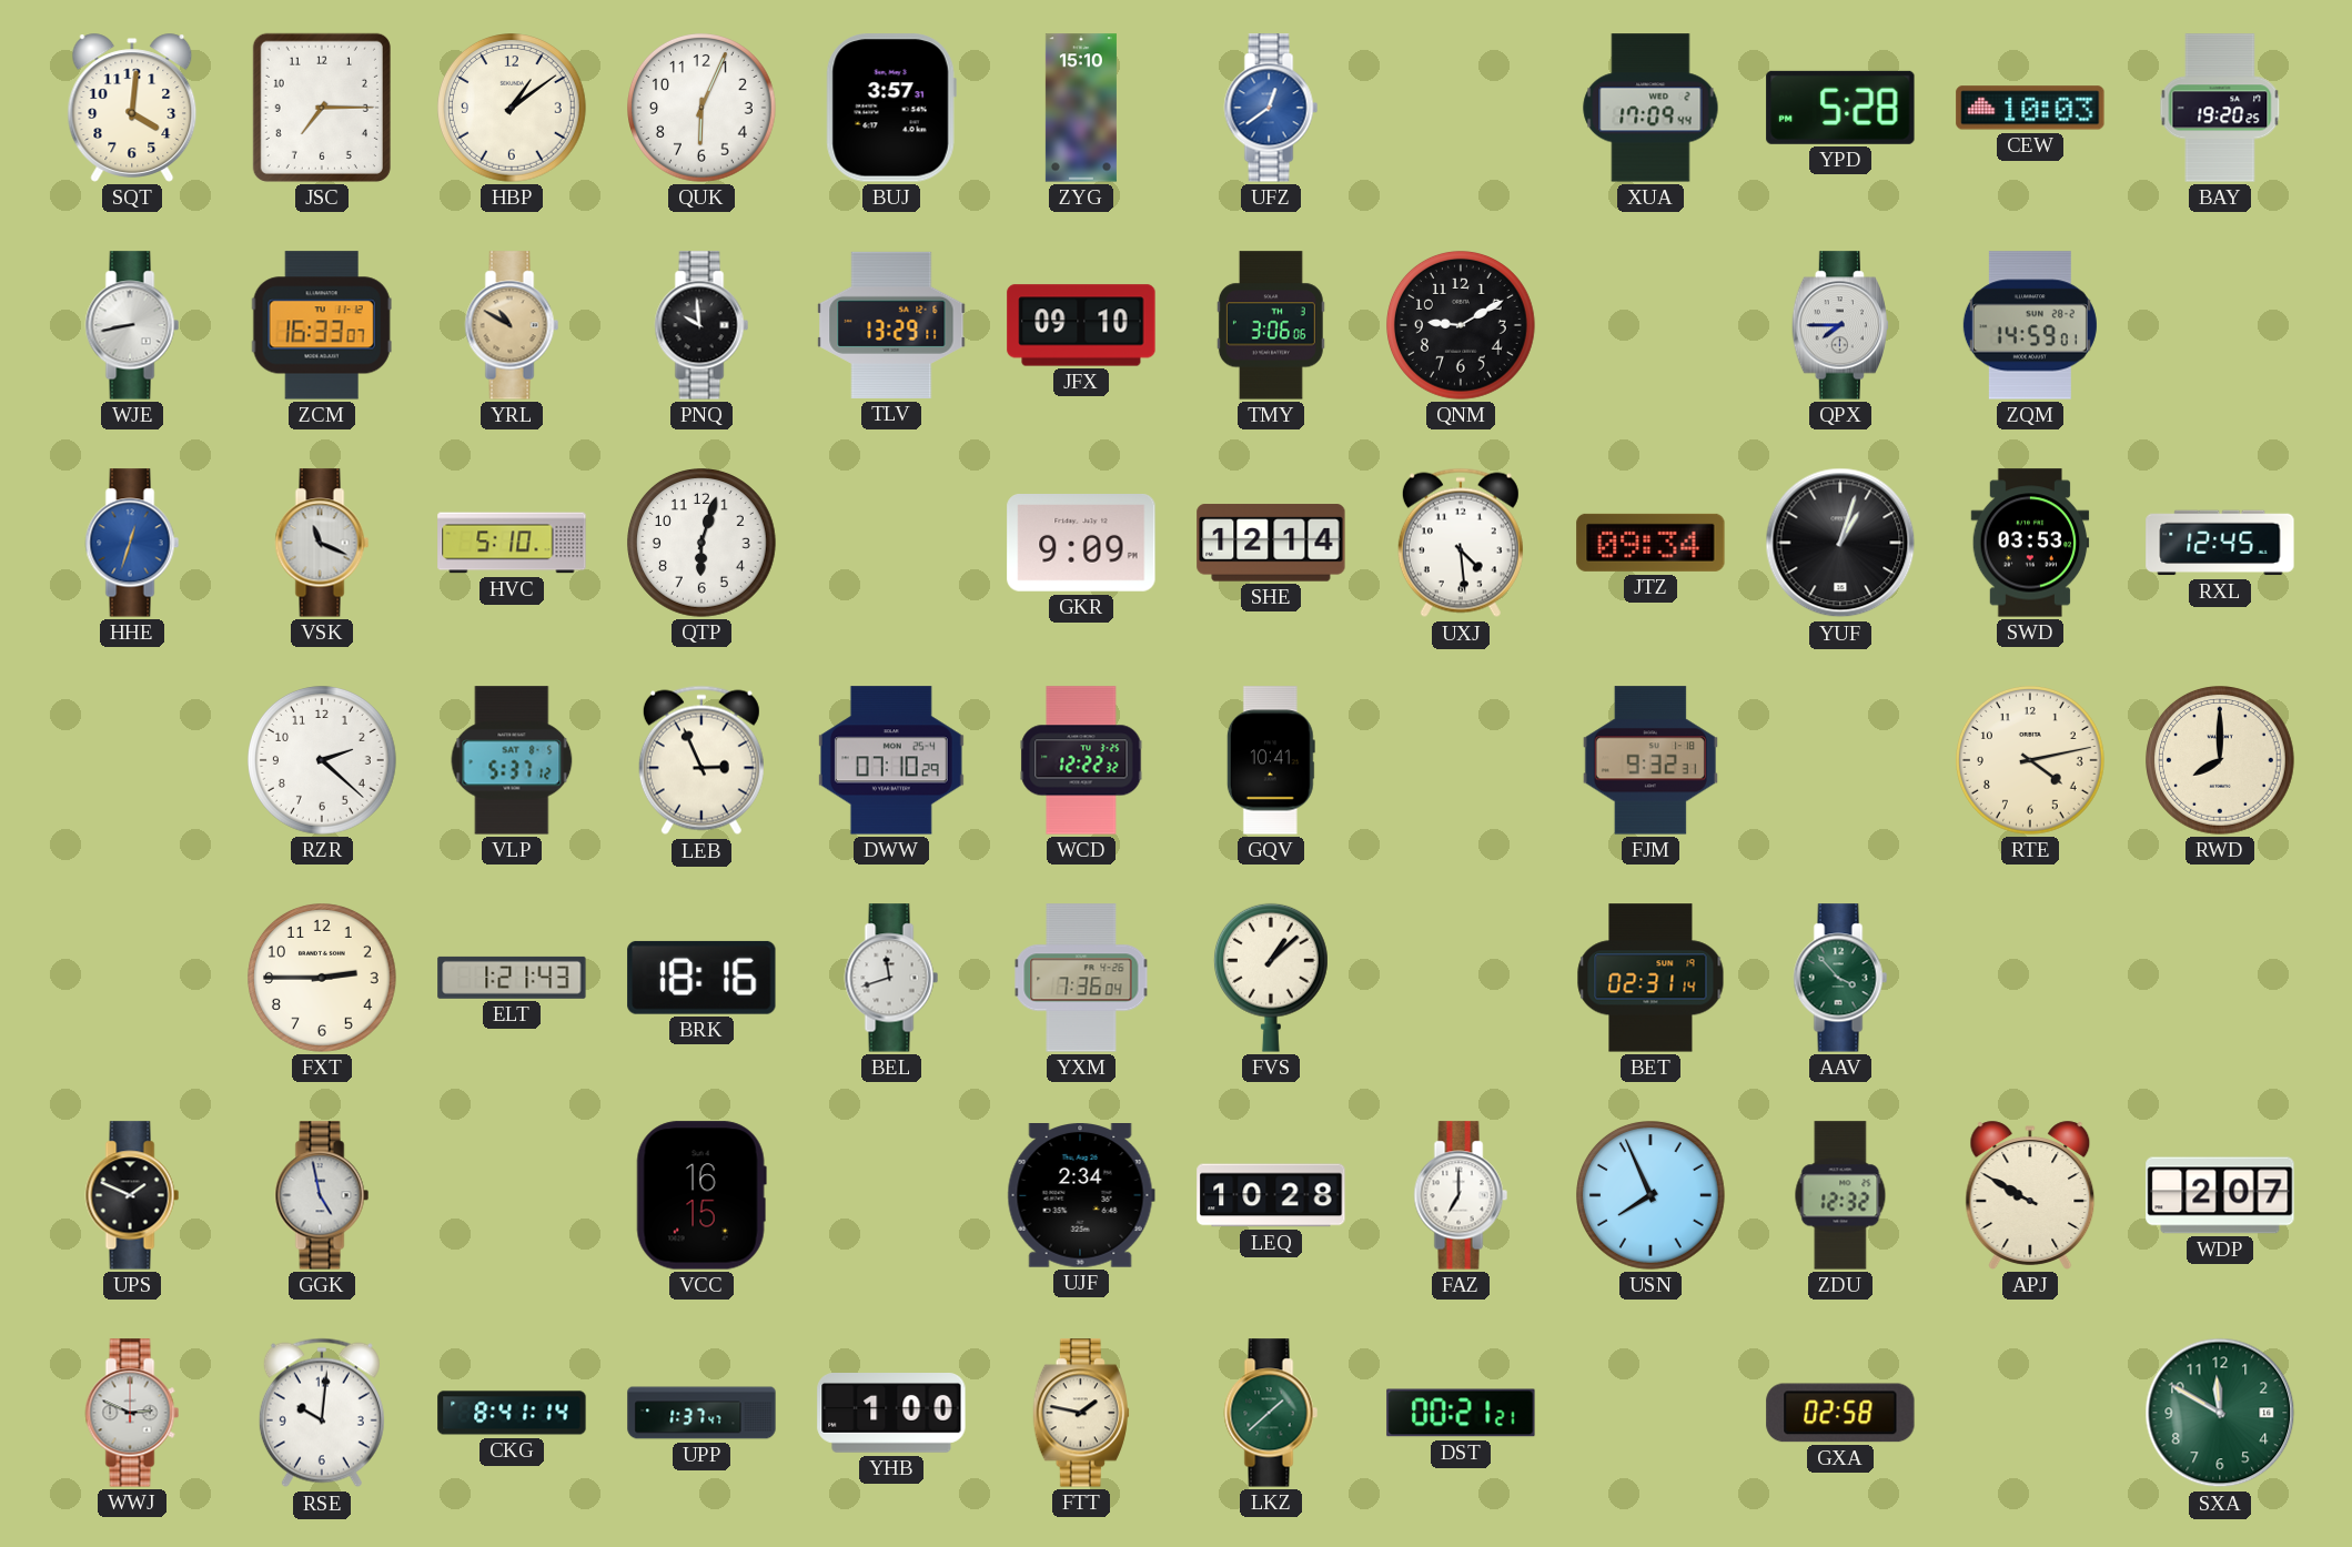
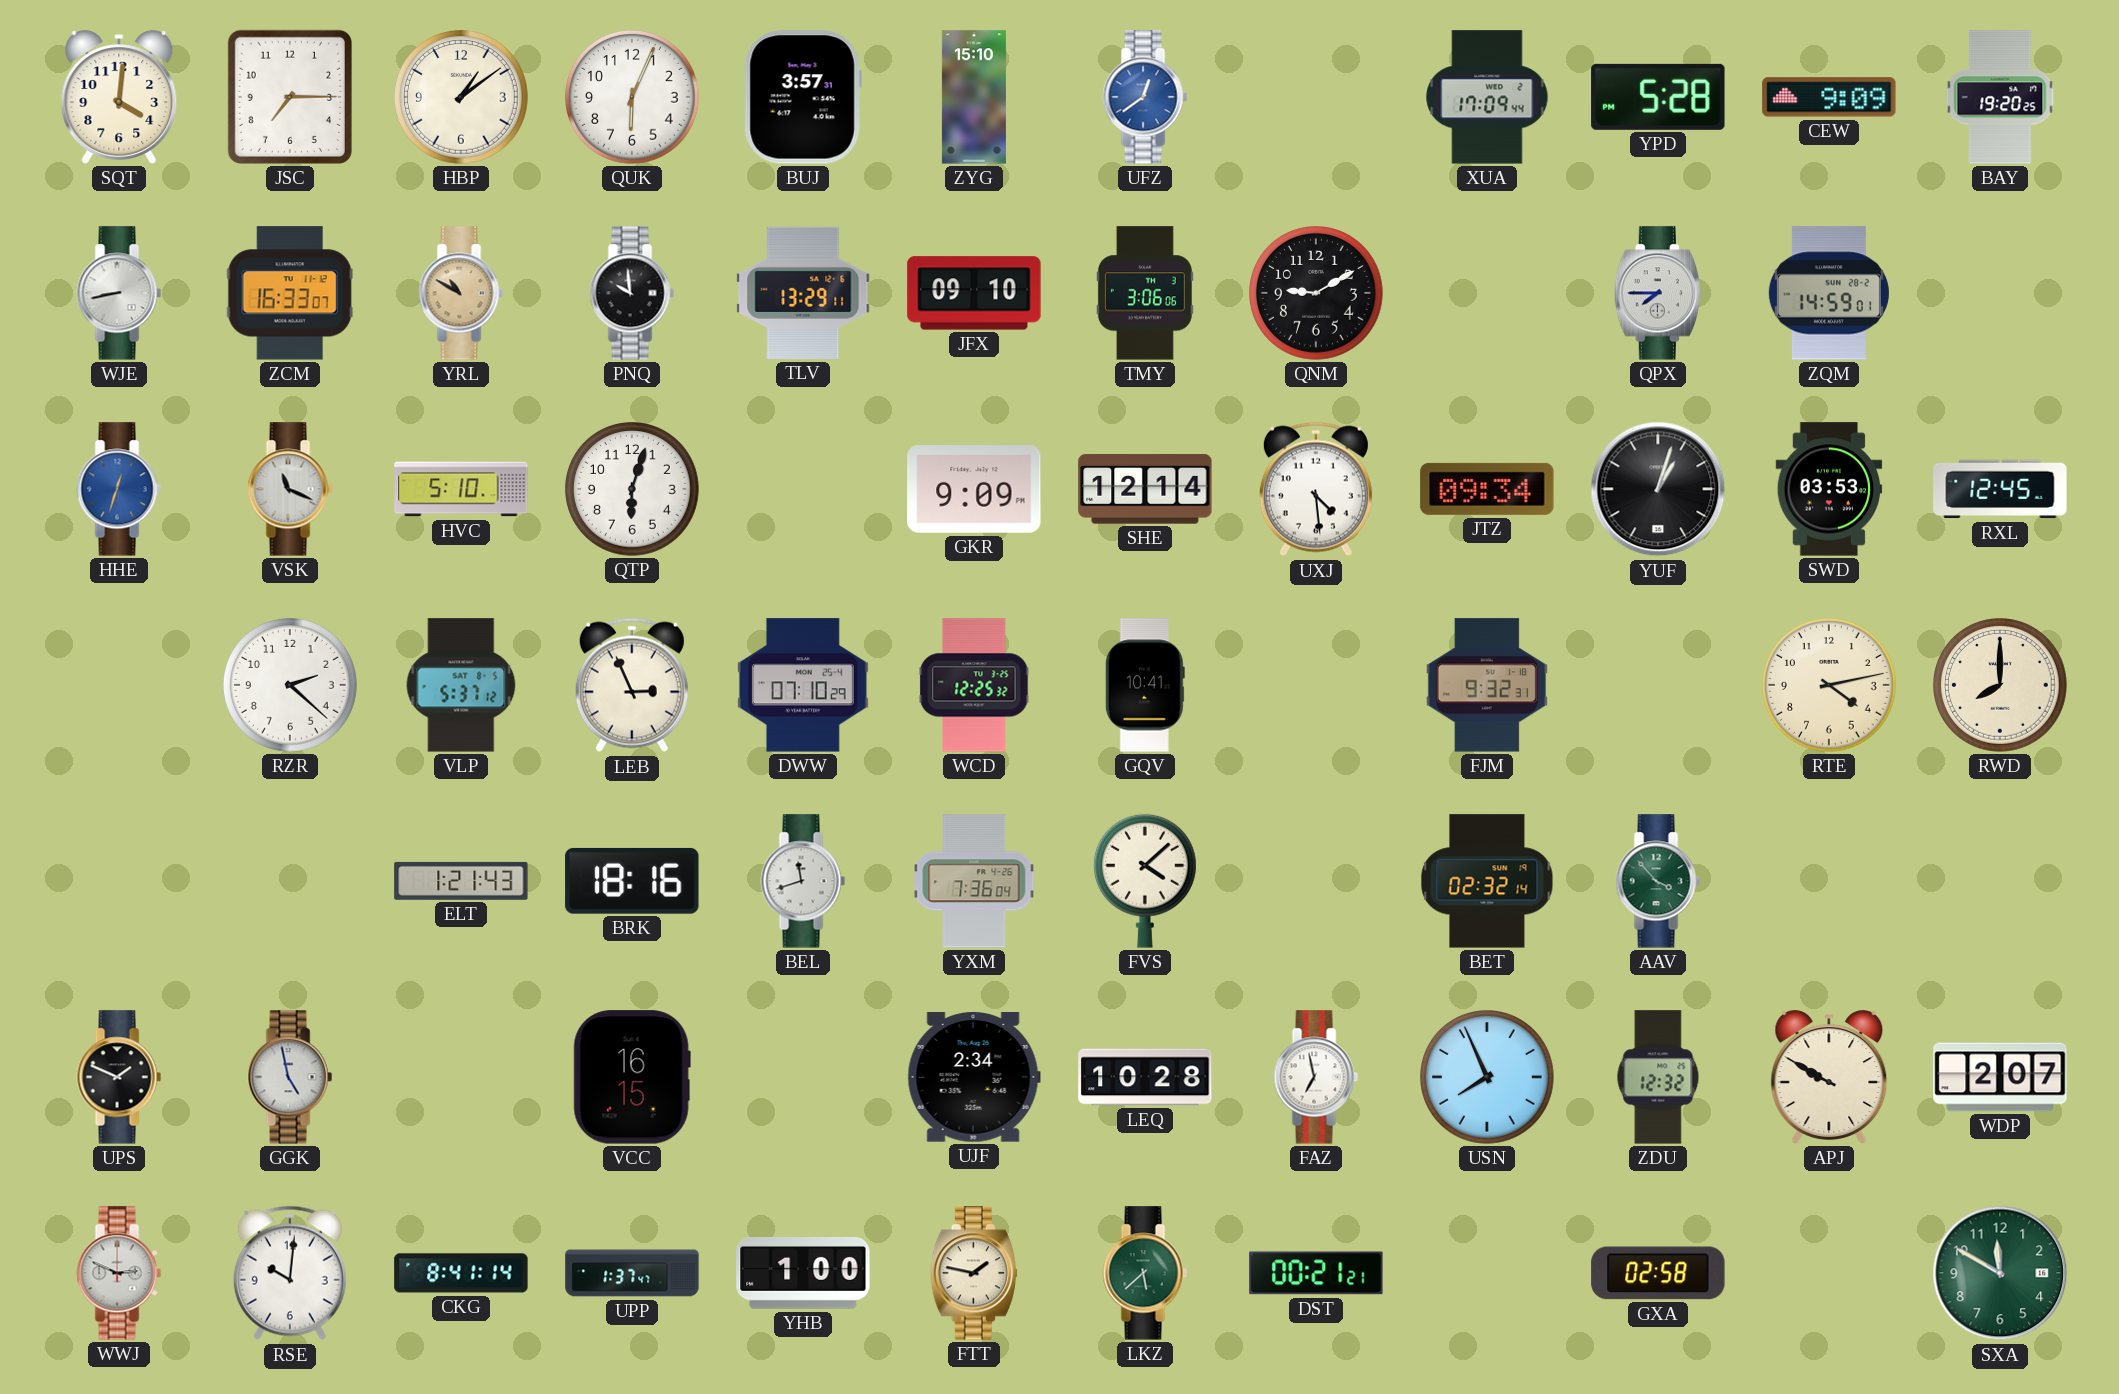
CEW: 10:03 -> 9:09
WCD: 12:22 -> 12:25
FXT: 2:45 -> none
FVS: 1:08 -> 4:08
BET: 02:31 -> 02:32
FAZ: 7:00 -> 6:58
LKZ: 1:38 -> 5:38
